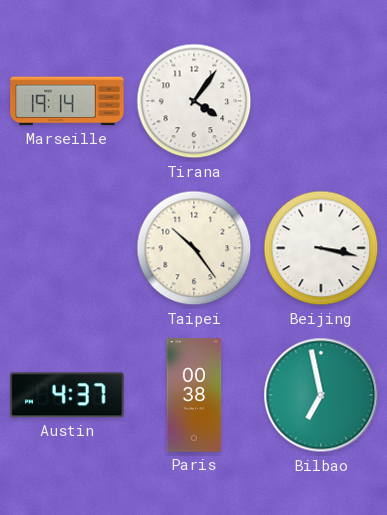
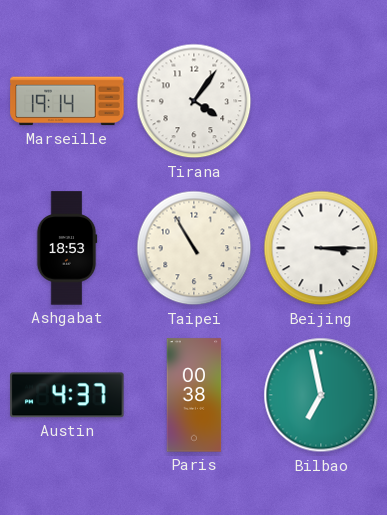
Ashgabat: none -> 18:53
Taipei: 10:24 -> 10:55
Beijing: 3:17 -> 3:15
